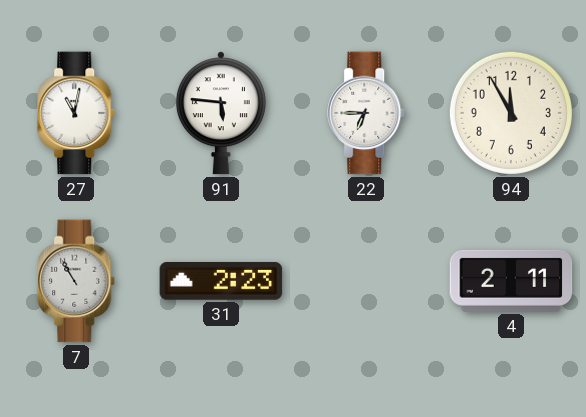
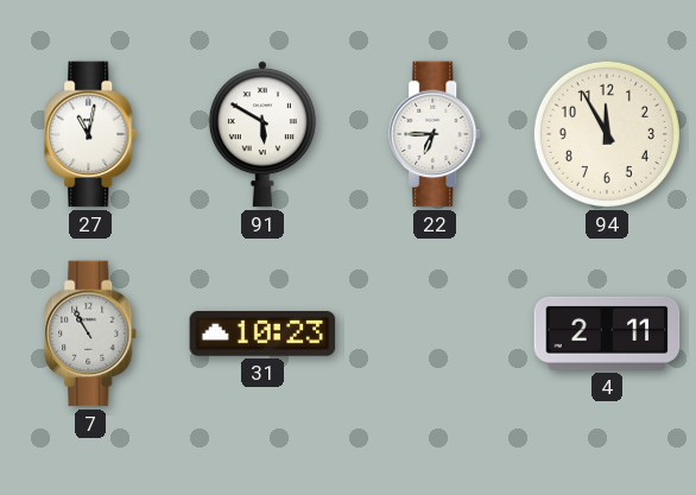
91: 5:46 -> 5:50
31: 2:23 -> 10:23
